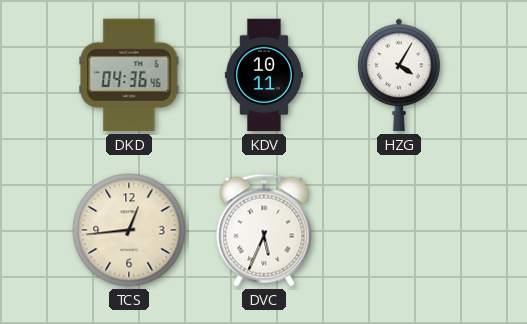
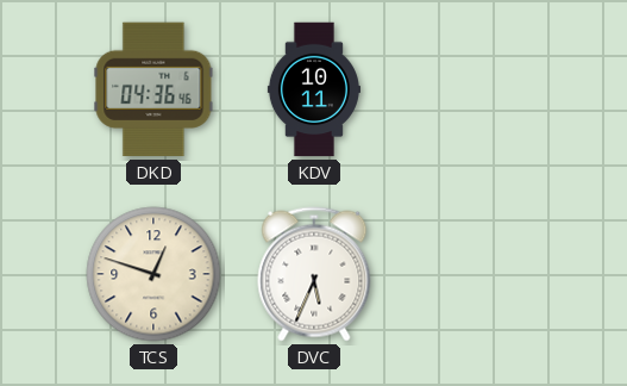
HZG: 4:05 -> none
TCS: 12:44 -> 12:48
